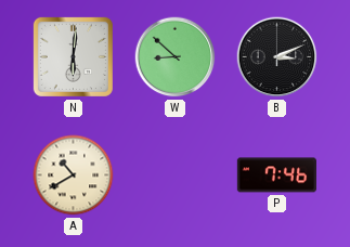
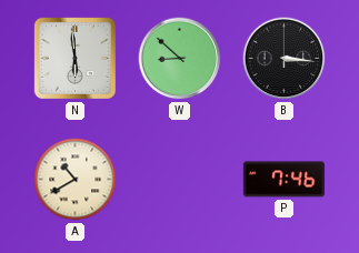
N: 6:01 -> 5:59
B: 3:11 -> 3:16
